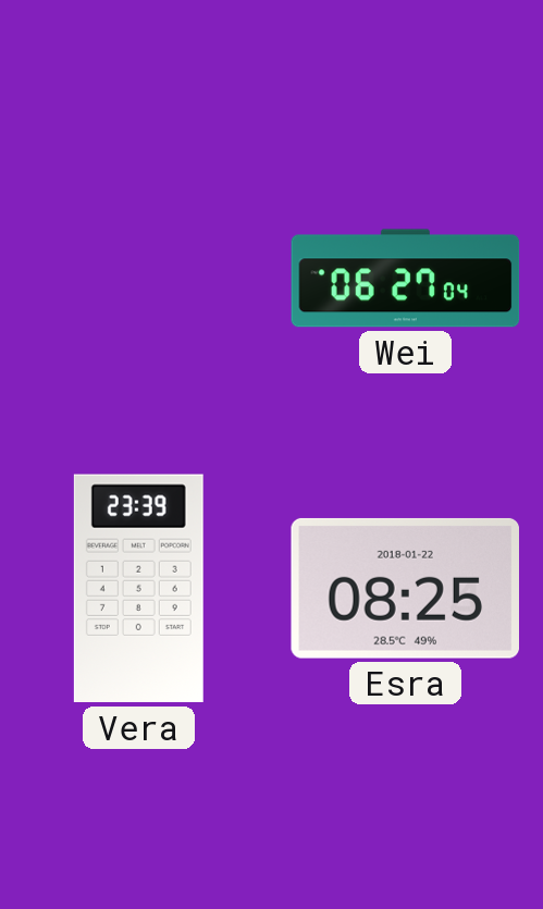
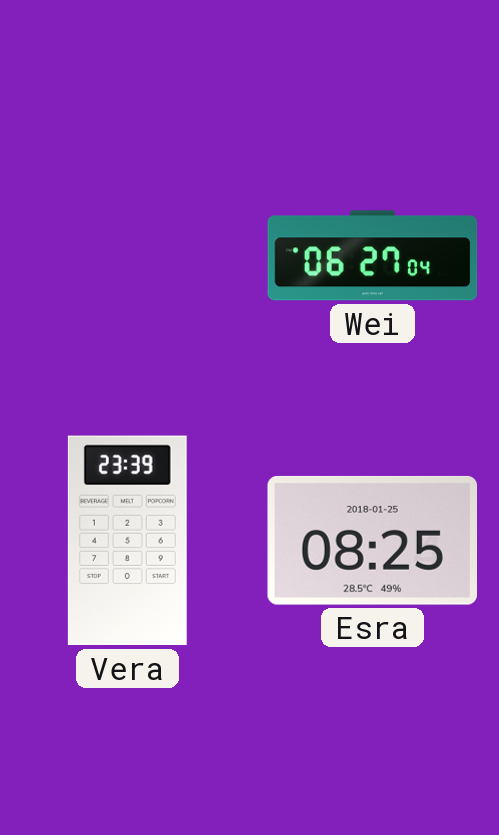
Esra date: 2018-01-22 -> 2018-01-25
